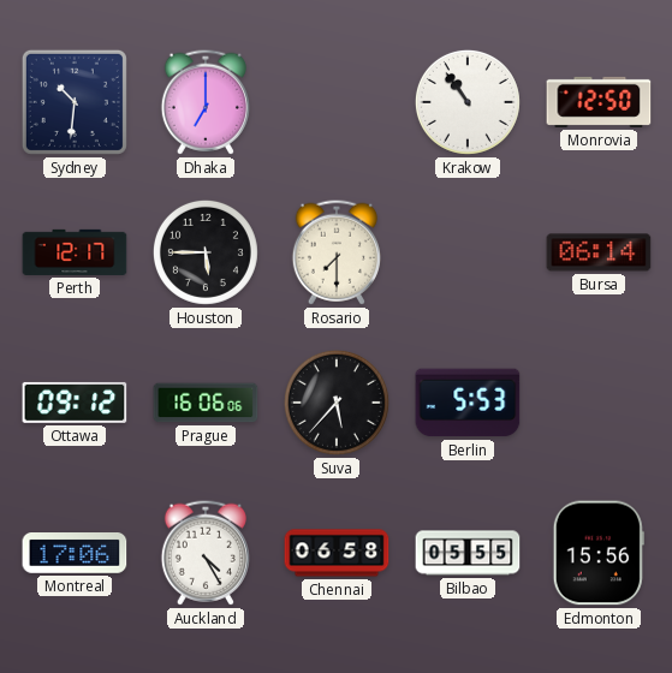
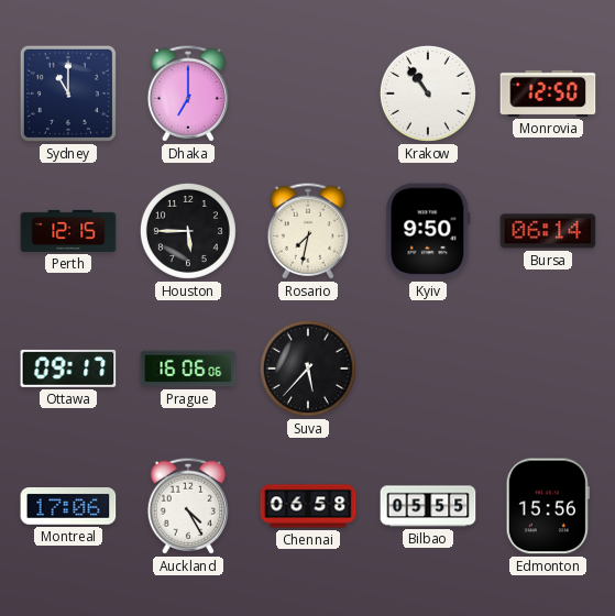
Sydney: 10:31 -> 11:00
Perth: 12:17 -> 12:15
Rosario: 7:30 -> 7:32
Kyiv: none -> 9:50
Ottawa: 09:12 -> 09:17
Berlin: 5:53 -> none
